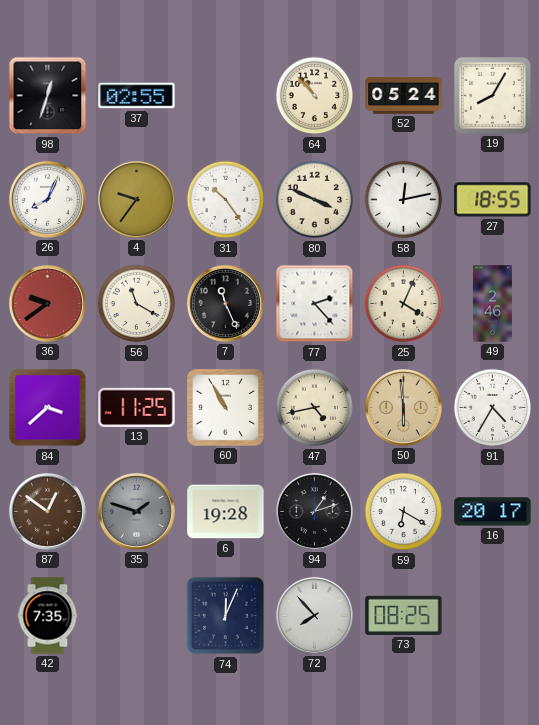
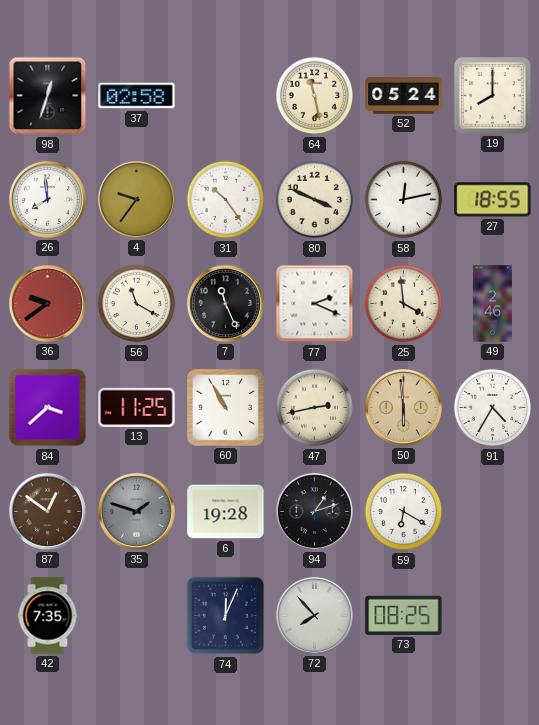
37: 02:55 -> 02:58
64: 10:53 -> 11:28
19: 8:05 -> 8:00
26: 8:04 -> 7:59
77: 2:23 -> 2:19
25: 4:04 -> 3:59
47: 4:43 -> 2:43
16: 20:17 -> none
